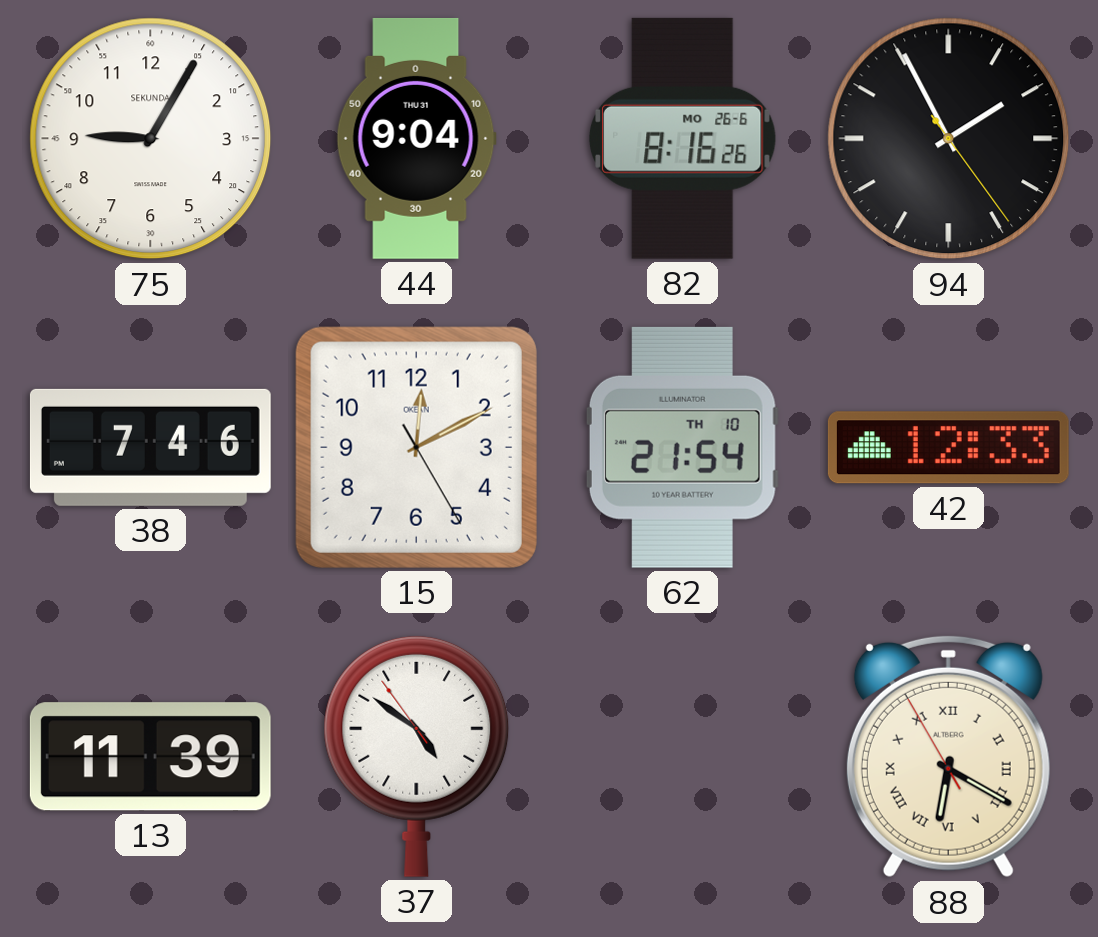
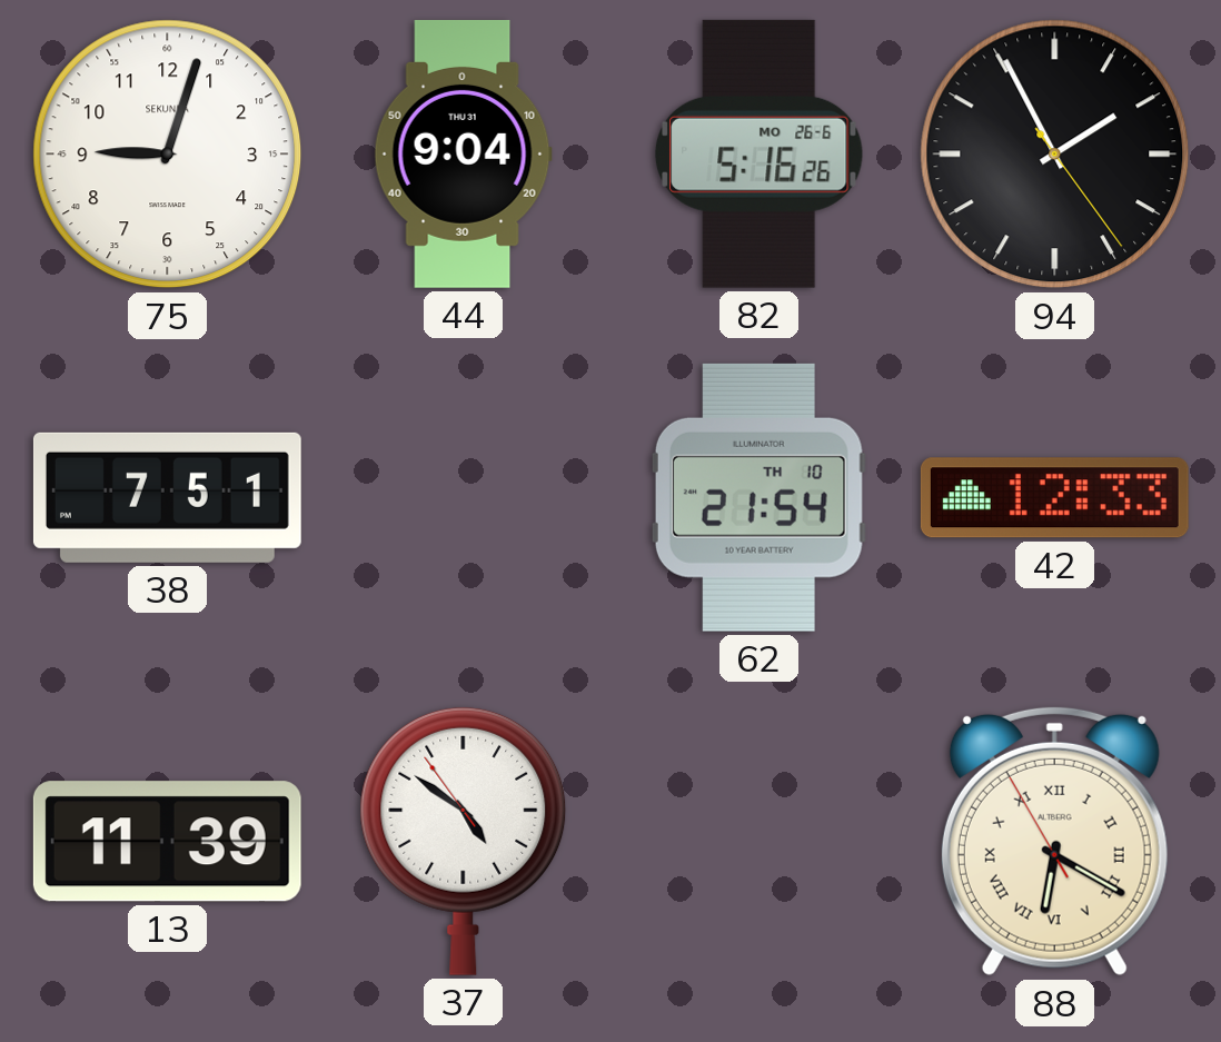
75: 9:05 -> 9:03
82: 8:16 -> 5:16
38: 7:46 -> 7:51
15: 12:10 -> none
